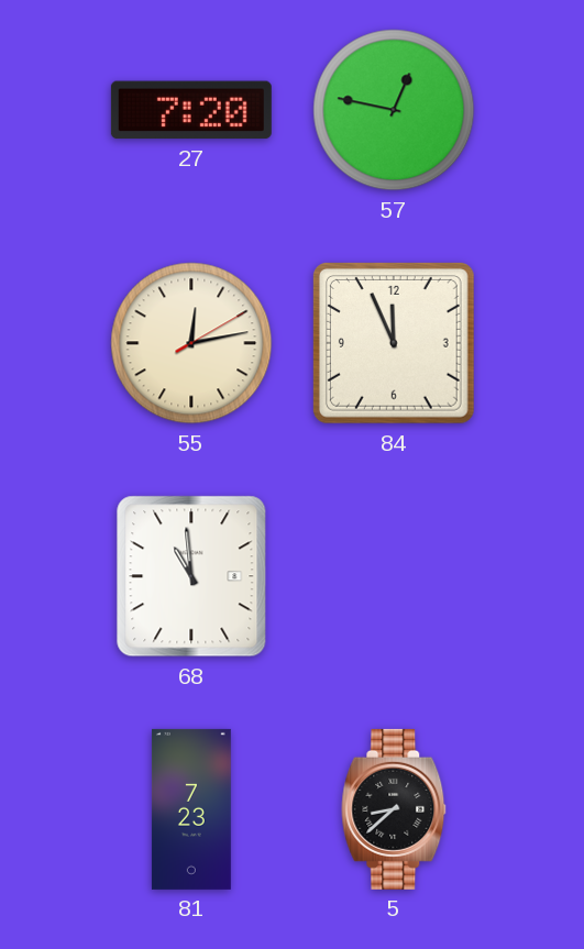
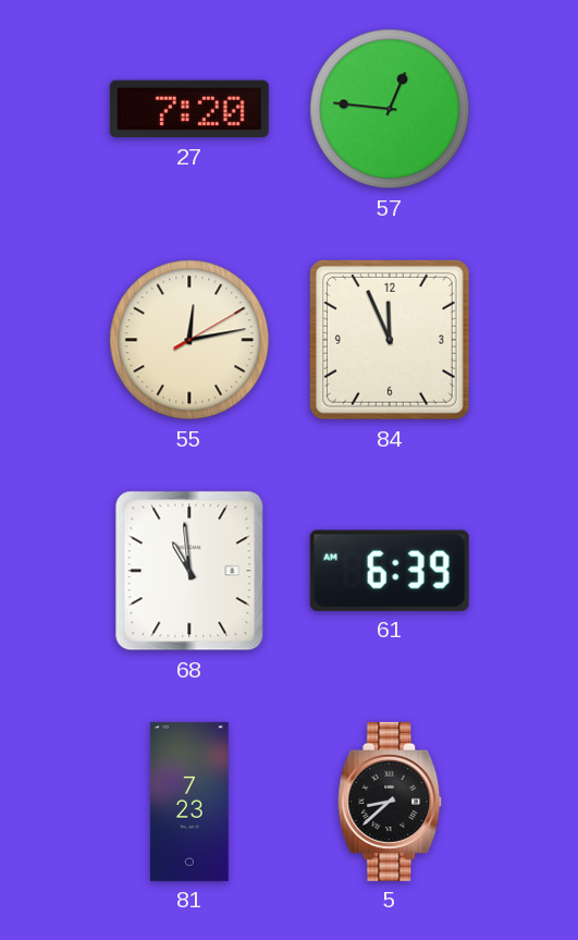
57: 12:47 -> 12:46
61: none -> 6:39
